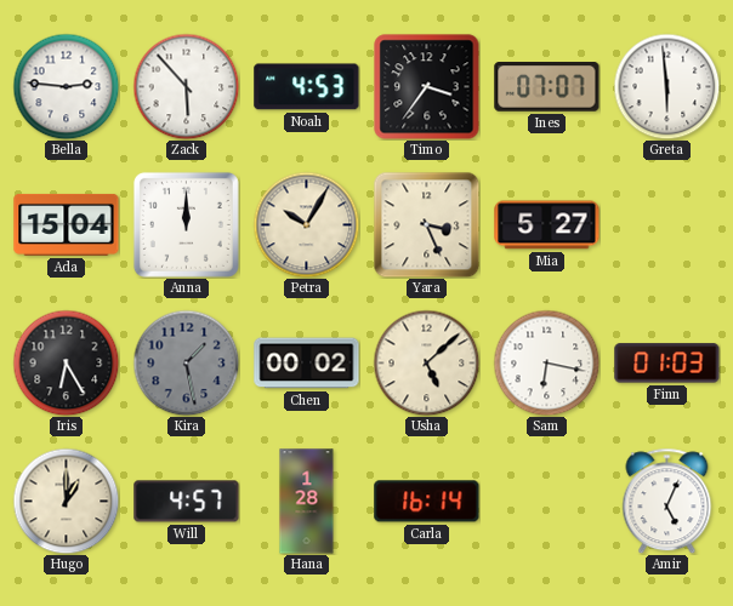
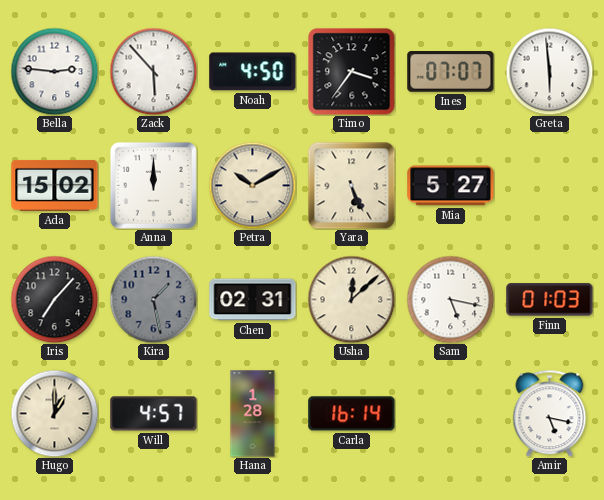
Noah: 4:53 -> 4:50
Ada: 15:04 -> 15:02
Petra: 10:05 -> 10:10
Yara: 3:26 -> 5:26
Iris: 6:25 -> 7:07
Chen: 00:02 -> 02:31
Usha: 5:08 -> 12:08
Sam: 6:17 -> 5:17
Amir: 5:04 -> 5:17
